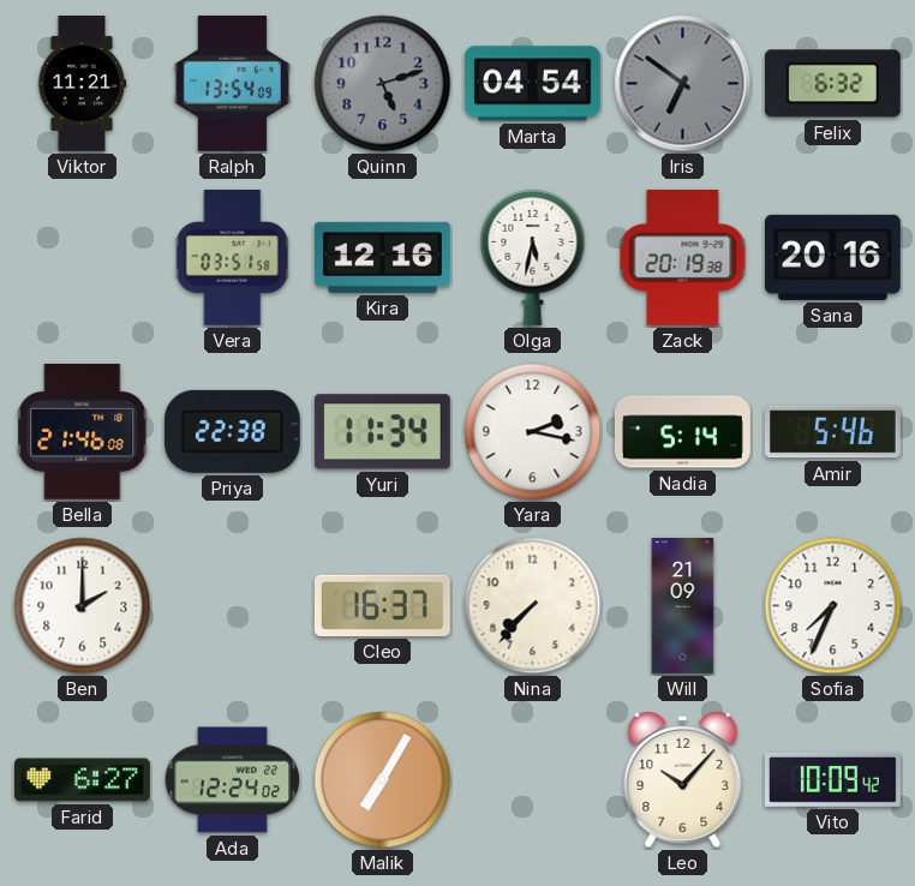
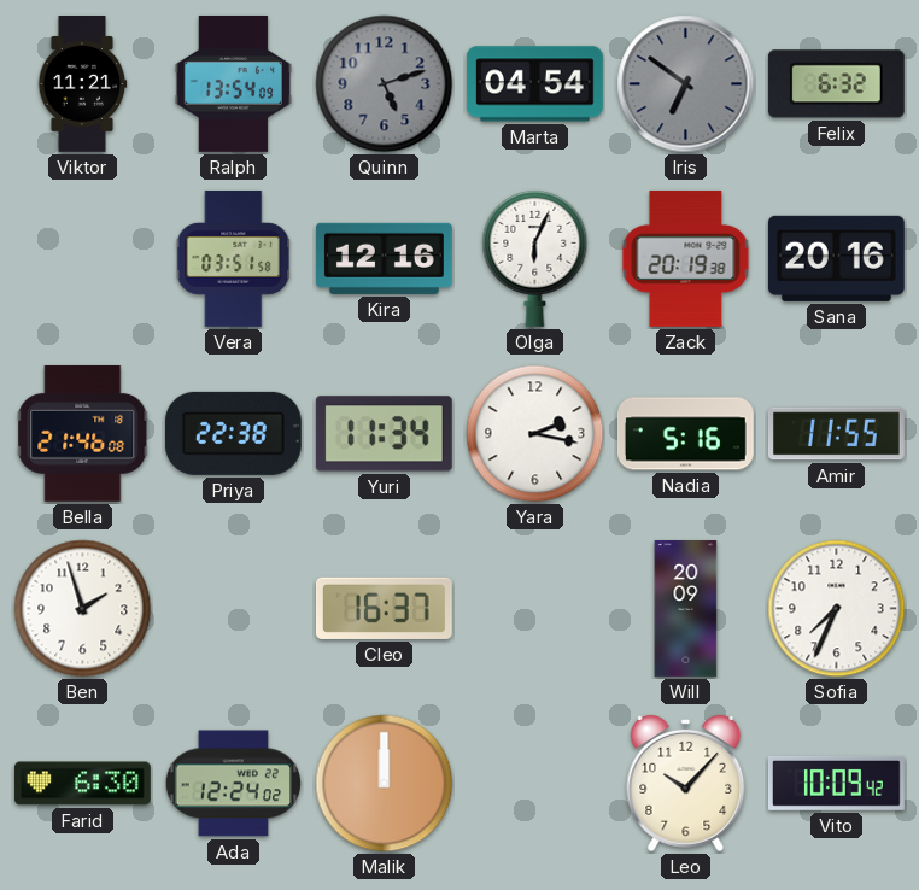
Olga: 5:32 -> 6:04
Nadia: 5:14 -> 5:16
Amir: 5:46 -> 11:55
Ben: 2:00 -> 1:57
Nina: 7:37 -> none
Will: 21:09 -> 20:09
Farid: 6:27 -> 6:30
Malik: 7:05 -> 12:00
